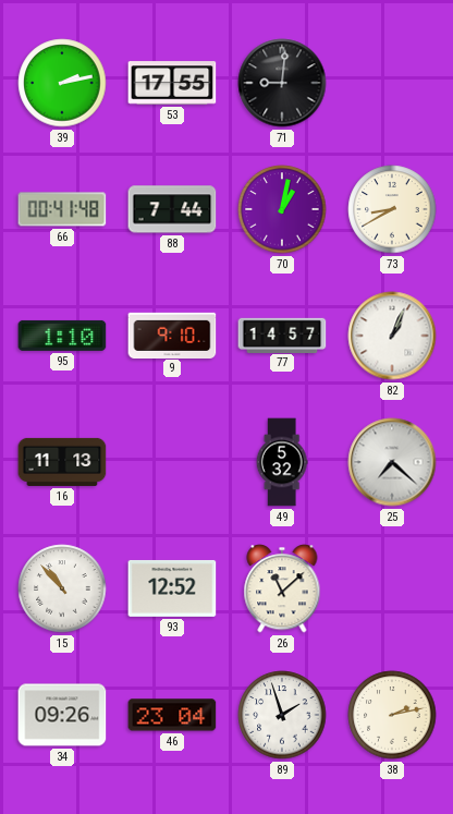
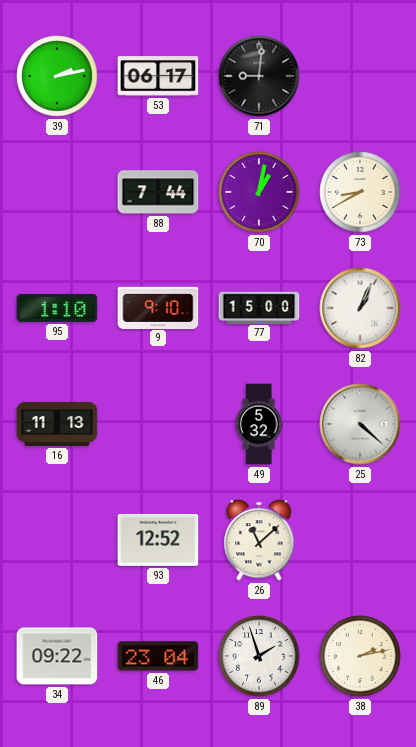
53: 17:55 -> 06:17
66: 00:41 -> none
77: 14:57 -> 15:00
25: 7:22 -> 4:22
15: 10:53 -> none
34: 09:26 -> 09:22
